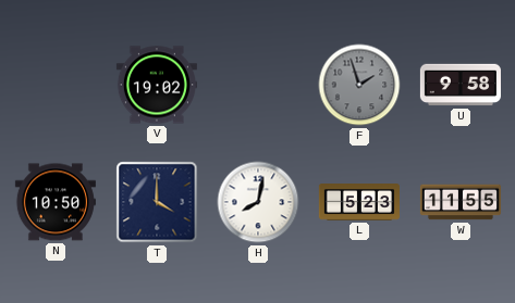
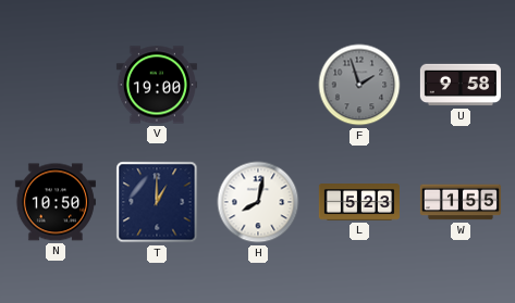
V: 19:02 -> 19:00
T: 4:00 -> 1:00
W: 11:55 -> 1:55
